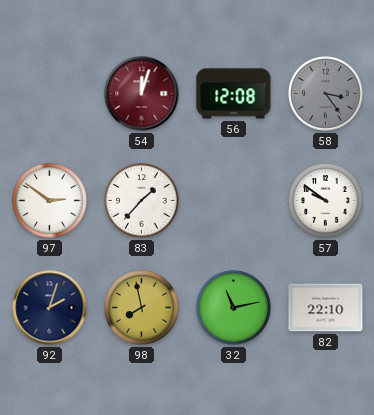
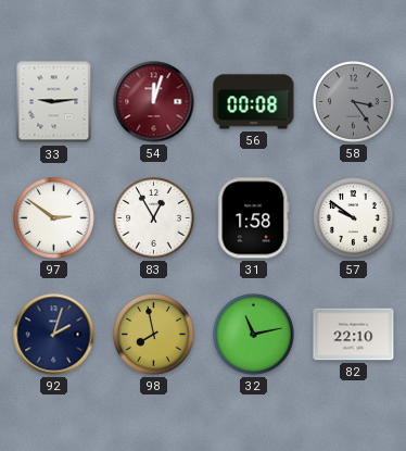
33: none -> 9:14
56: 12:08 -> 00:08
83: 1:37 -> 12:55
31: none -> 1:58
